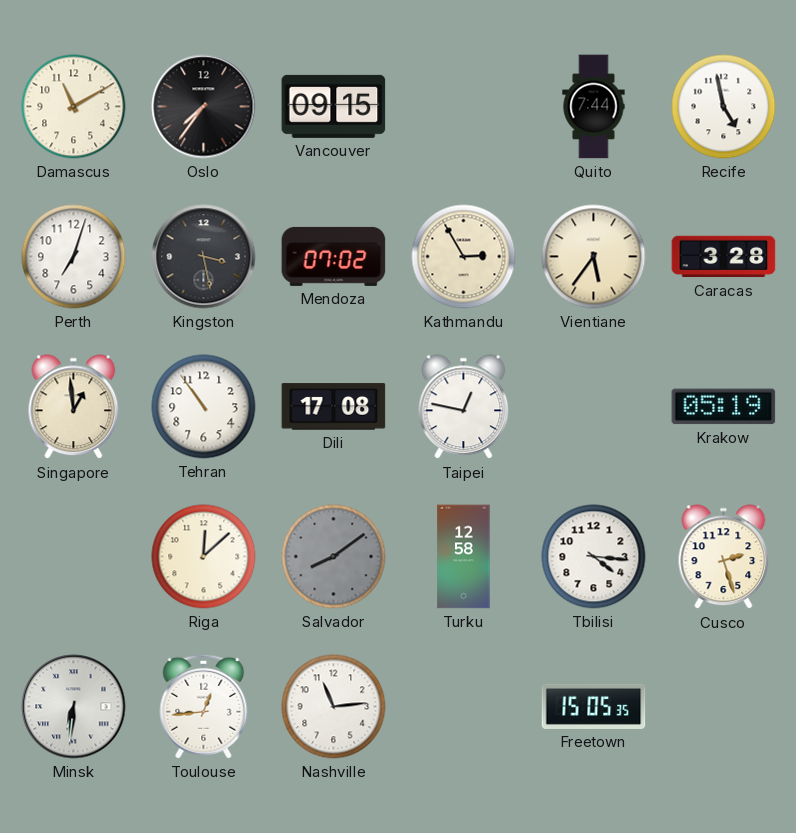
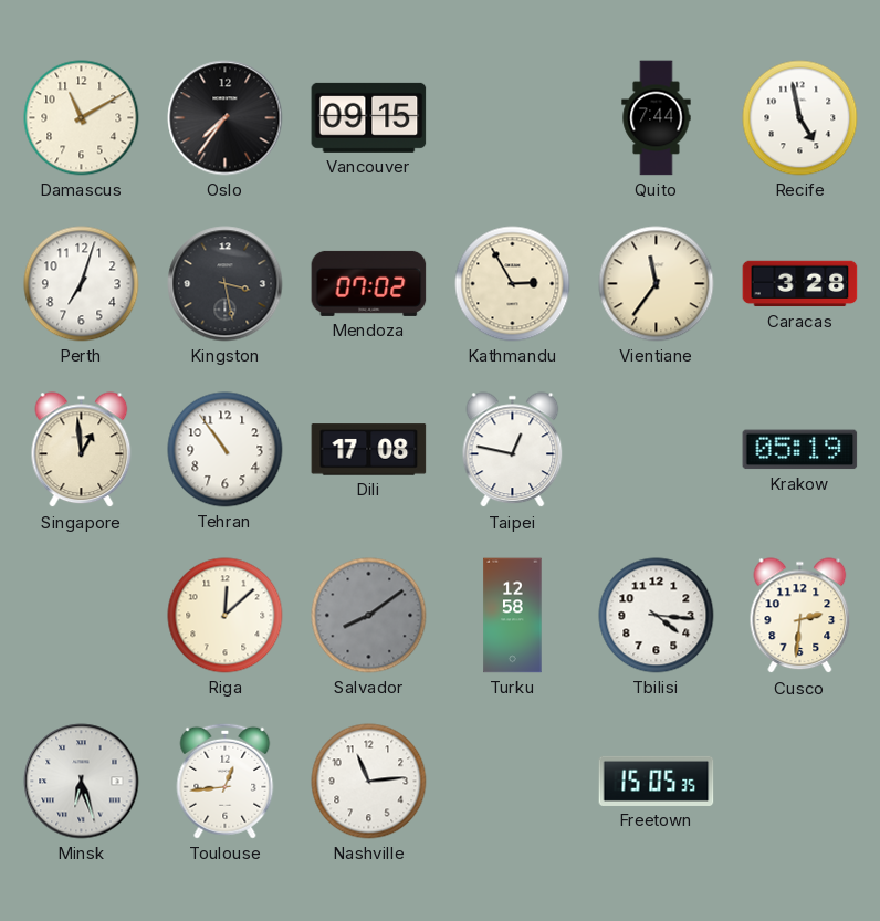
Vientiane: 5:36 -> 11:36
Cusco: 2:27 -> 2:31
Minsk: 6:31 -> 6:27
